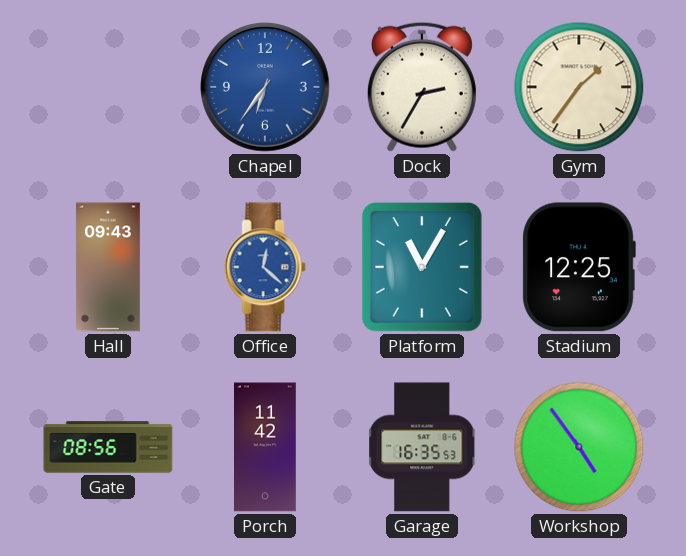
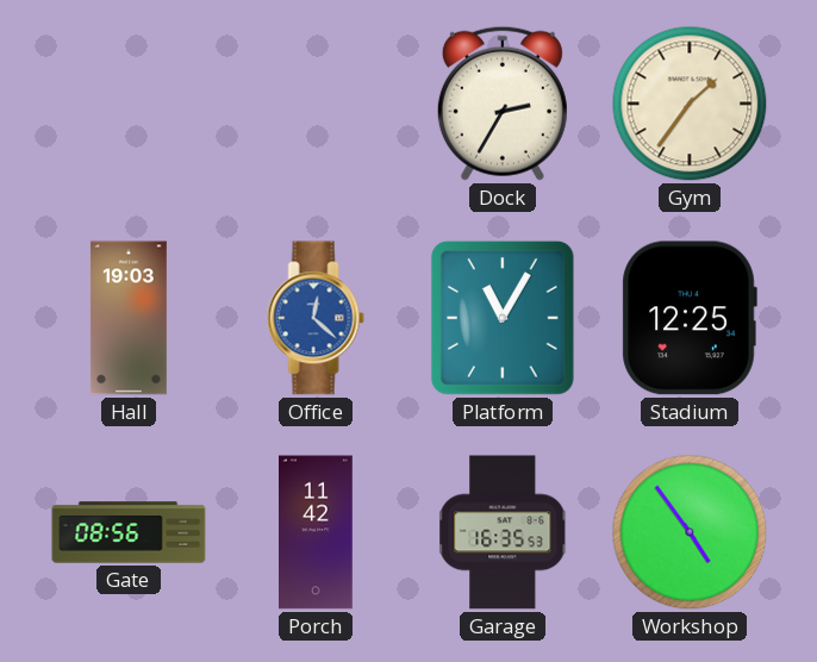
Chapel: 6:36 -> none
Hall: 09:43 -> 19:03
